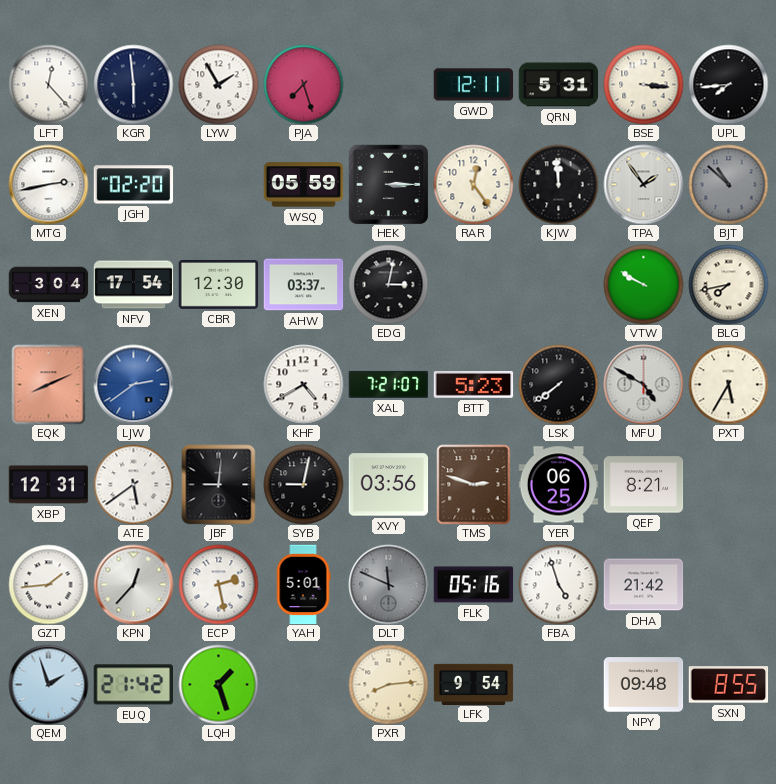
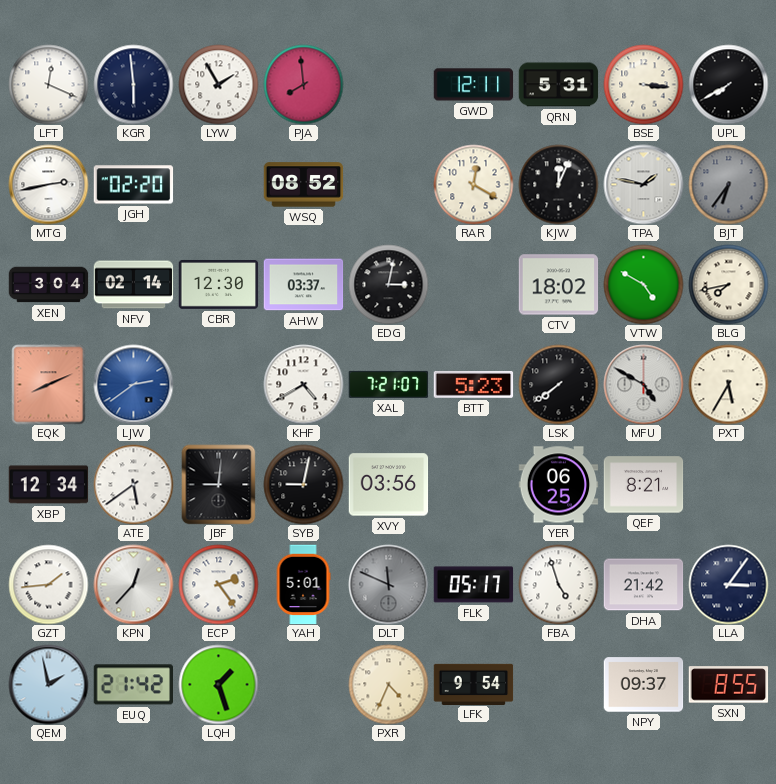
LFT: 12:23 -> 12:19
PJA: 7:27 -> 7:59
UPL: 7:44 -> 7:40
WSQ: 05:59 -> 08:52
HEK: 3:15 -> none
RAR: 12:24 -> 12:20
KJW: 11:59 -> 12:04
TPA: 1:54 -> 1:47
BJT: 10:52 -> 6:36
NFV: 17:54 -> 02:14
CTV: none -> 18:02
VTW: 9:50 -> 4:50
XBP: 12:31 -> 12:34
TMS: 2:48 -> none
ECP: 2:28 -> 2:24
FLK: 05:16 -> 05:17
LLA: none -> 3:06
QEM: 1:57 -> 1:58
PXR: 8:14 -> 4:34
NPY: 09:48 -> 09:37
